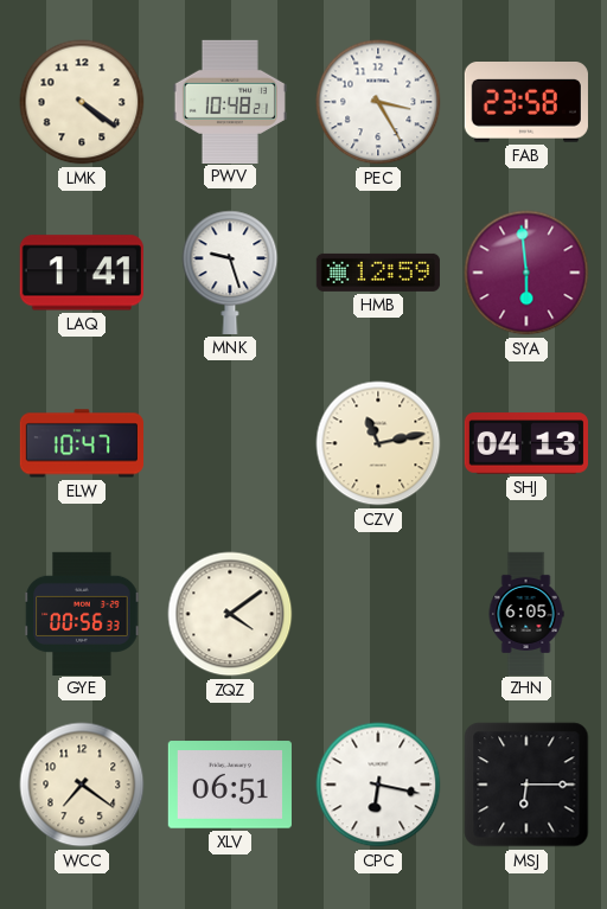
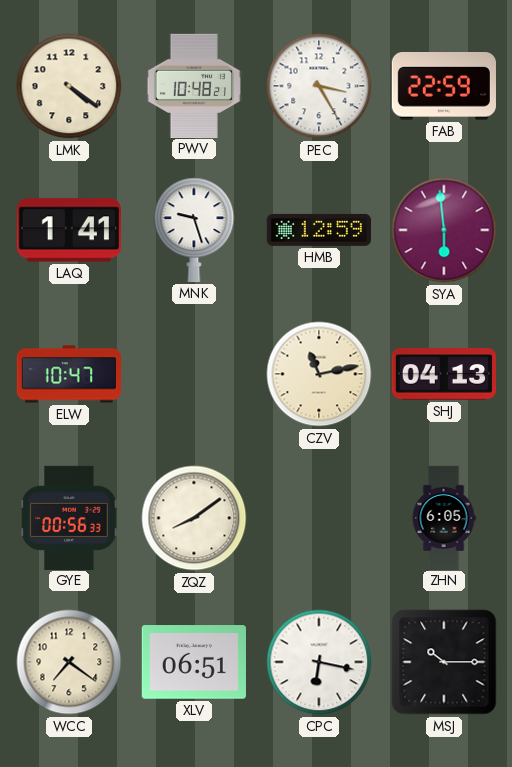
FAB: 23:58 -> 22:59
ZQZ: 4:09 -> 8:09
MSJ: 6:15 -> 10:15
